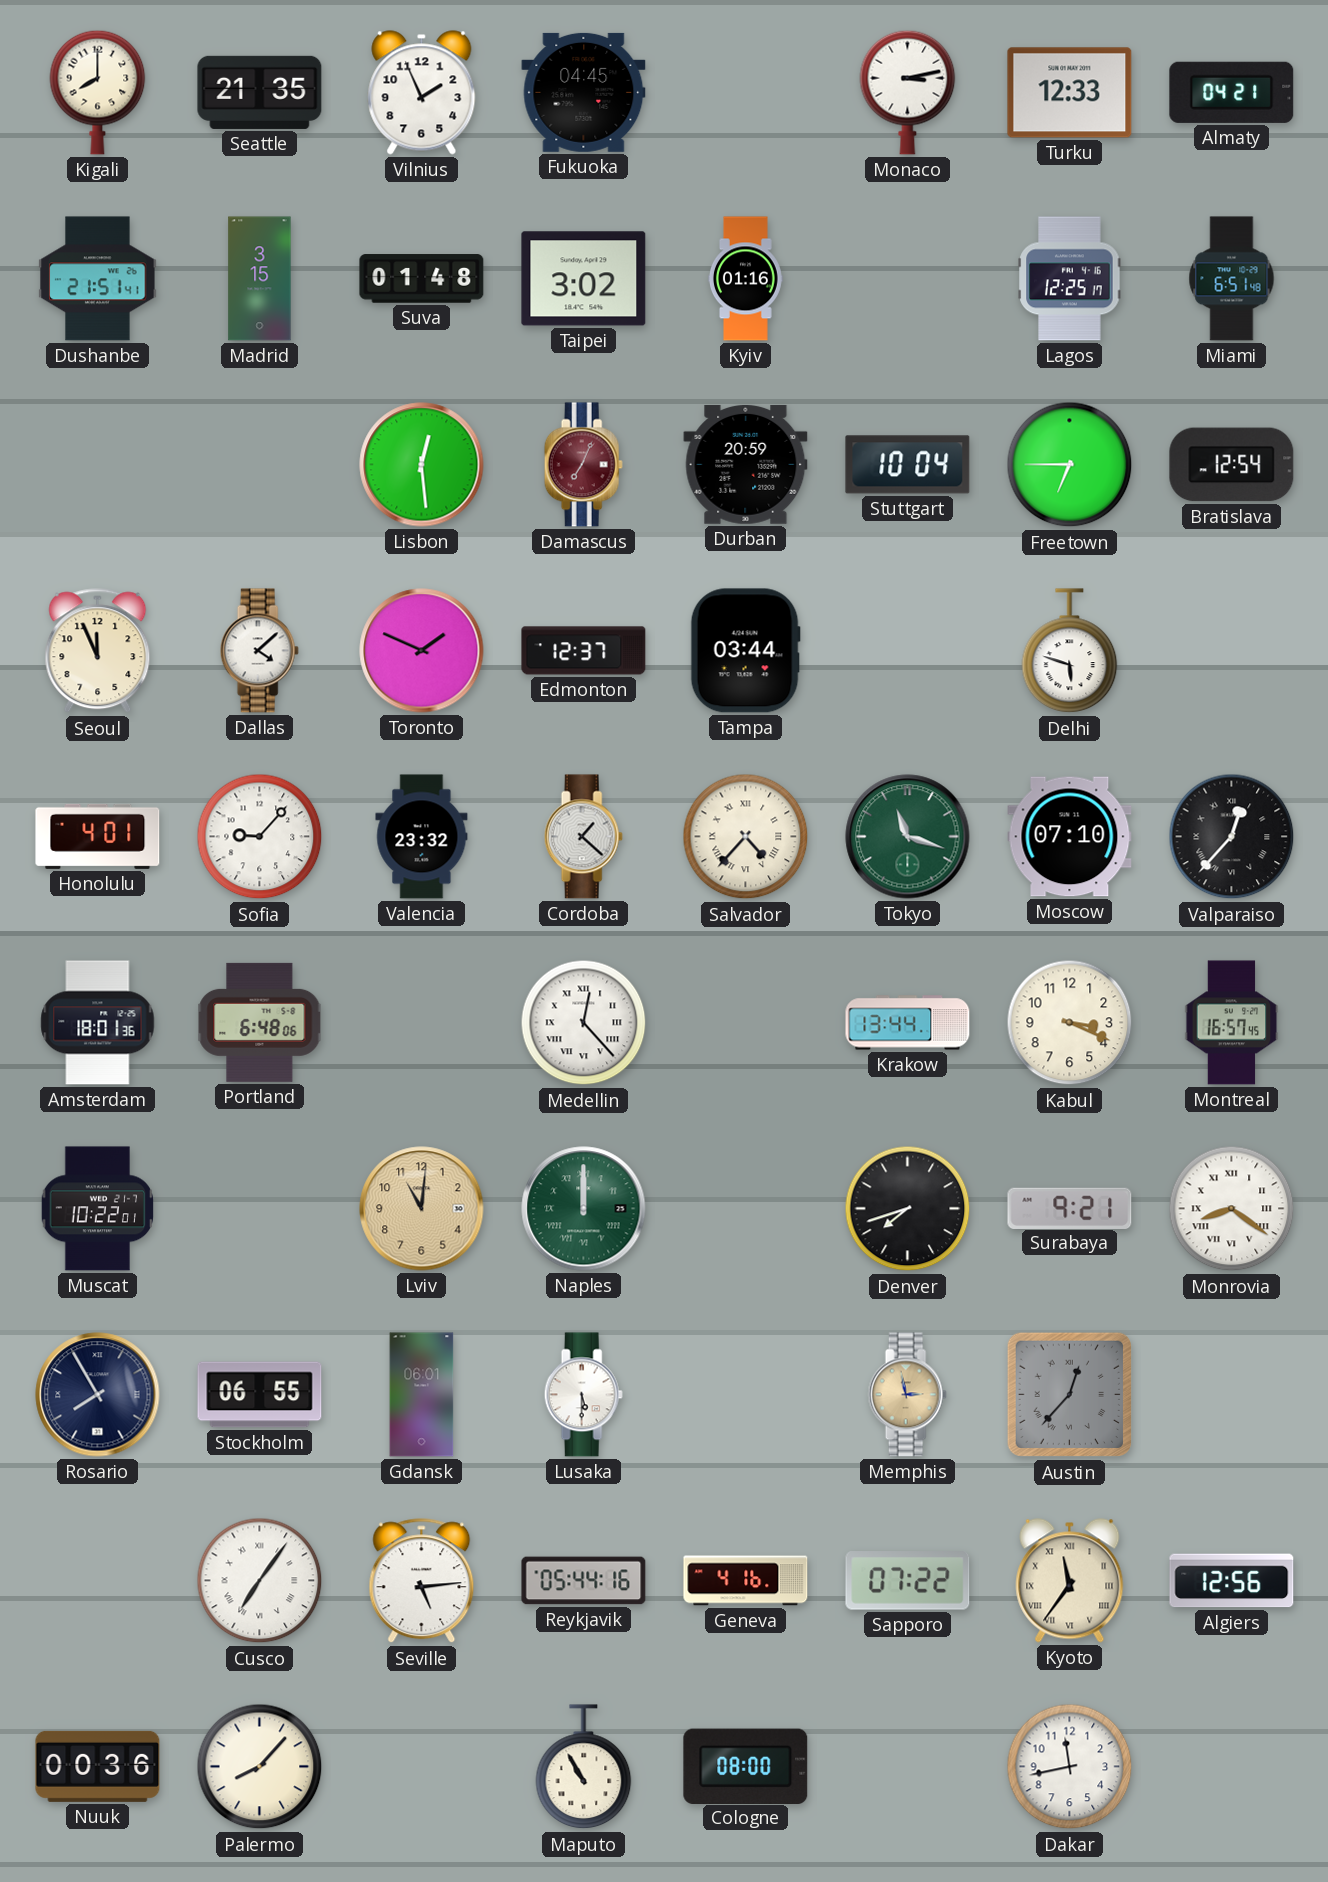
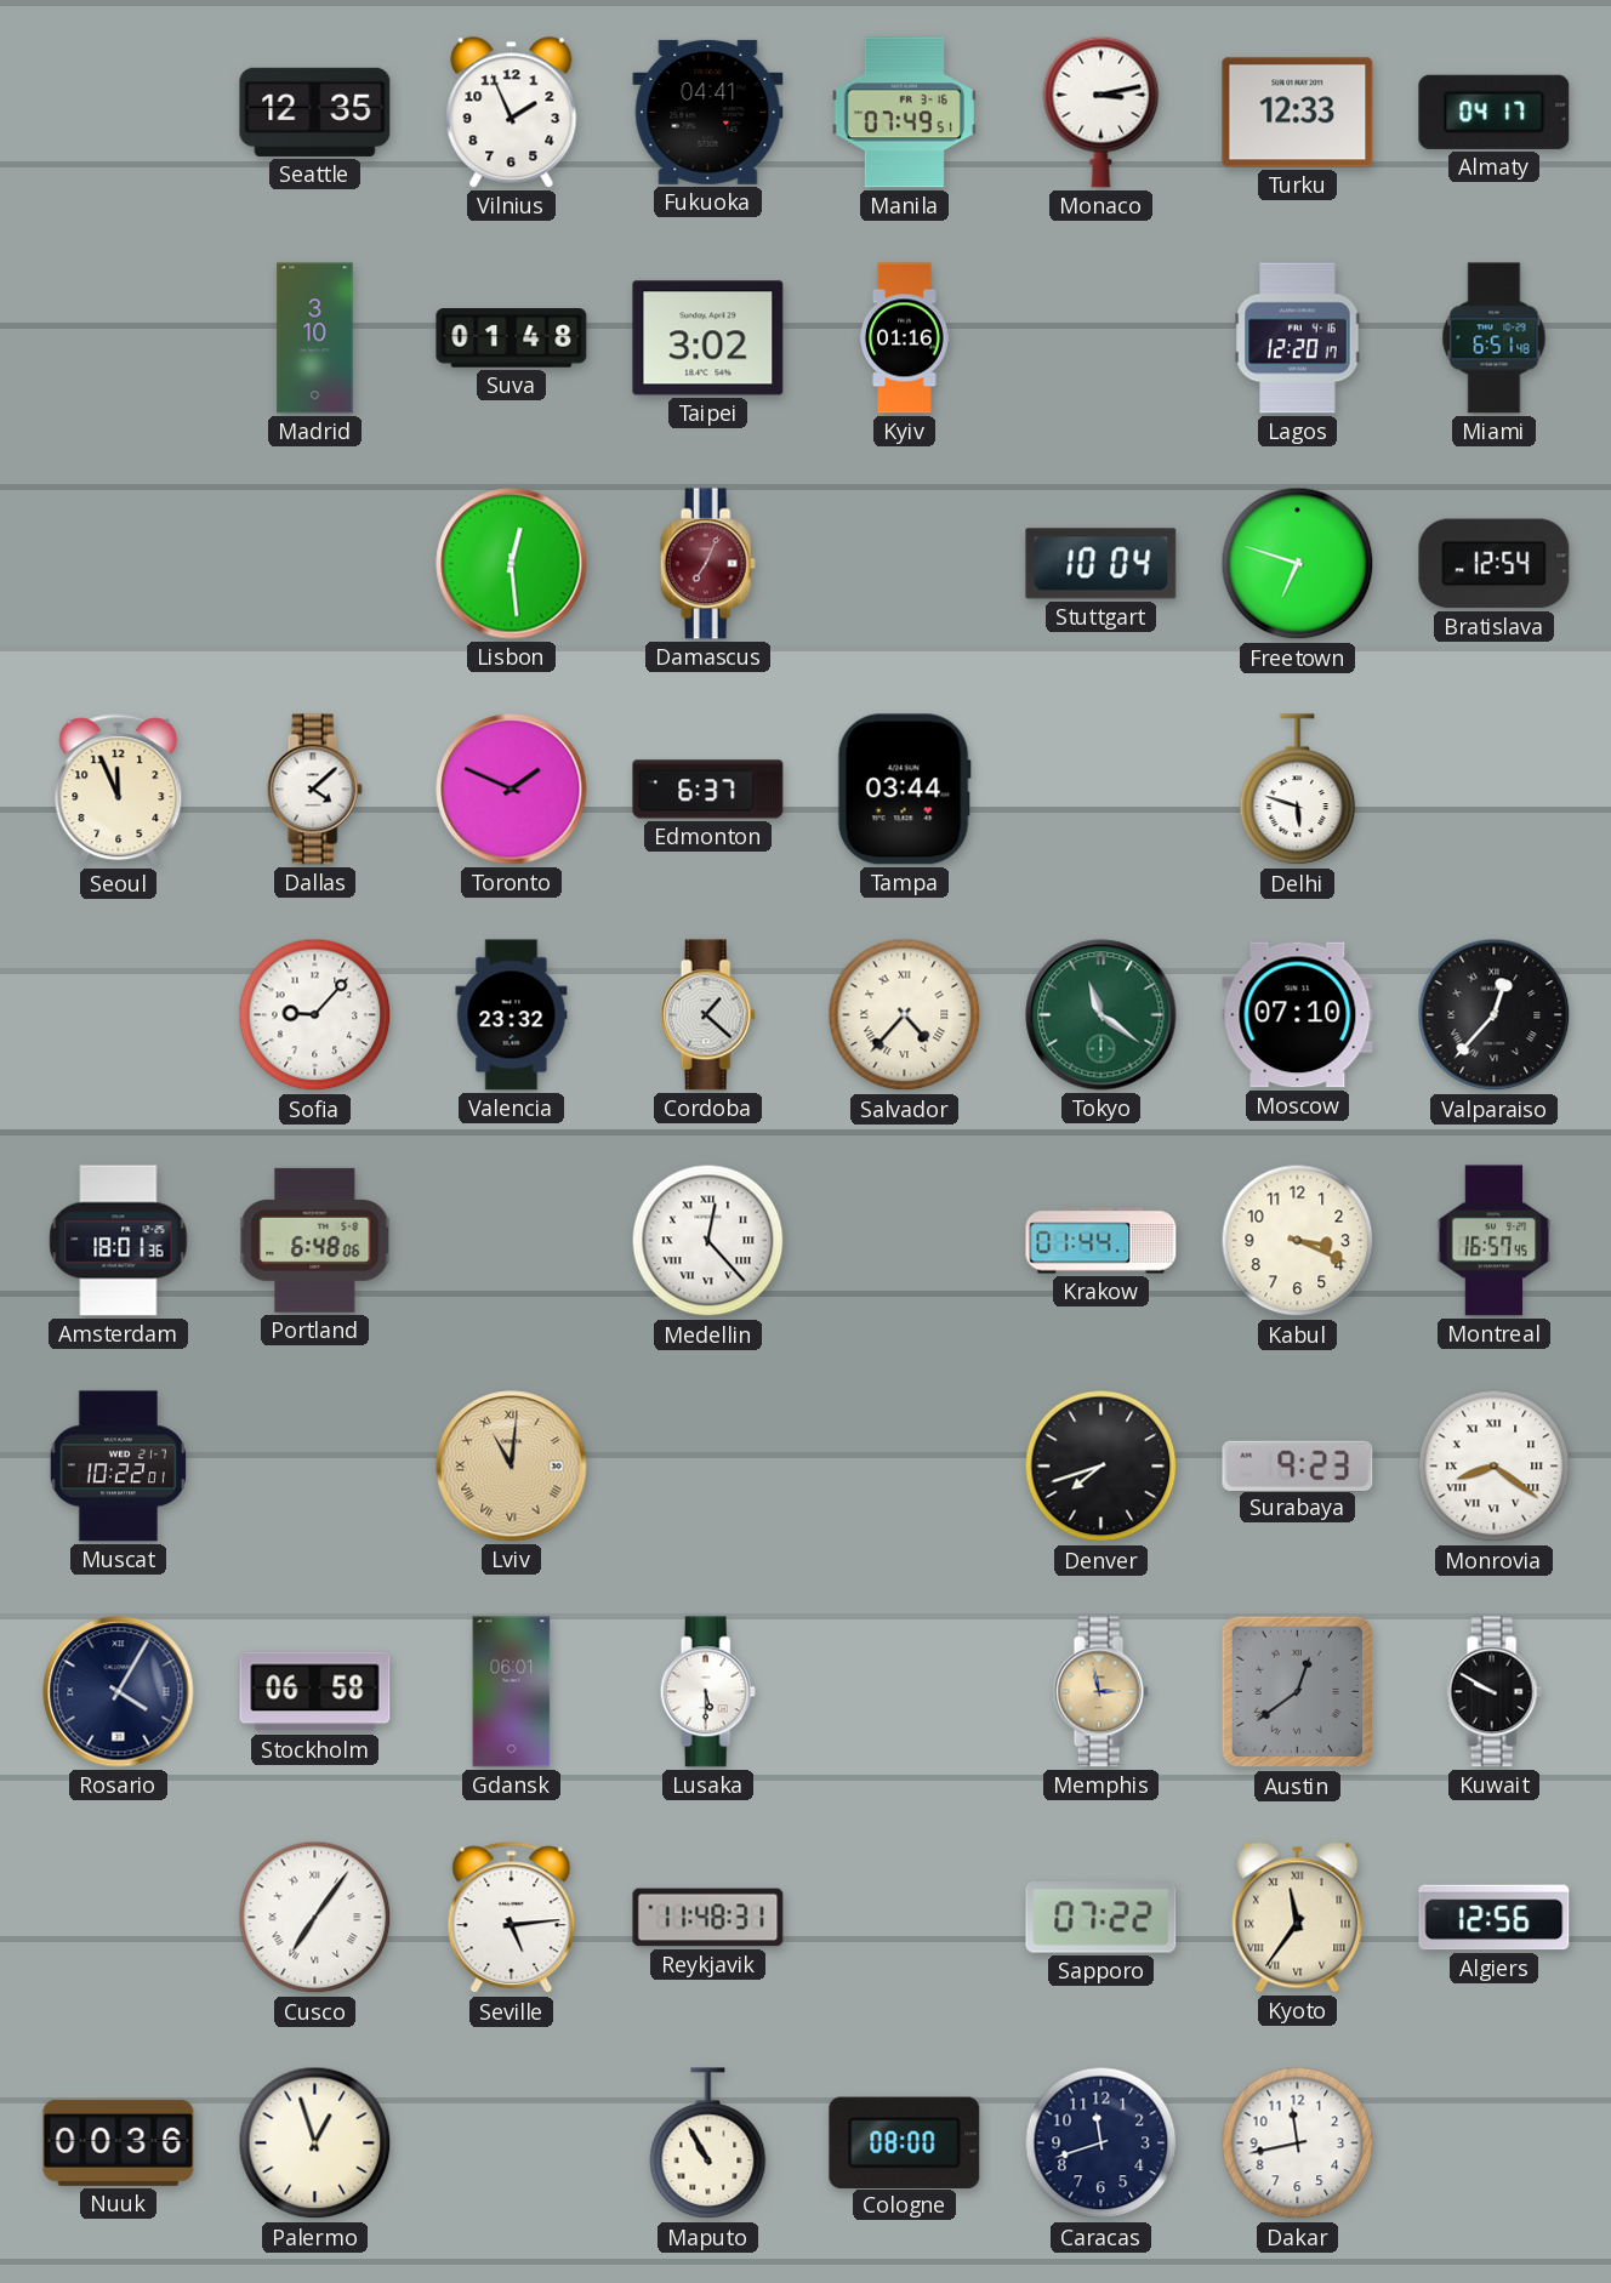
Kigali: 8:00 -> none
Seattle: 21:35 -> 12:35
Fukuoka: 04:45 -> 04:41
Manila: none -> 07:49
Almaty: 04:21 -> 04:17
Dushanbe: 21:51 -> none
Madrid: 3:15 -> 3:10
Lagos: 12:25 -> 12:20
Durban: 20:59 -> none
Freetown: 6:45 -> 6:48
Edmonton: 12:37 -> 6:37
Honolulu: 4:01 -> none
Tokyo: 11:18 -> 11:21
Krakow: 13:44 -> 01:44
Lviv numerals: Arabic -> Roman
Naples: 12:00 -> none
Surabaya: 9:21 -> 9:23
Rosario: 7:55 -> 4:05
Stockholm: 06:55 -> 06:58
Austin: 12:37 -> 12:39
Kuwait: none -> 9:50
Reykjavik: 05:44 -> 11:48
Geneva: 4:16 -> none
Palermo: 8:07 -> 12:57
Caracas: none -> 11:42
